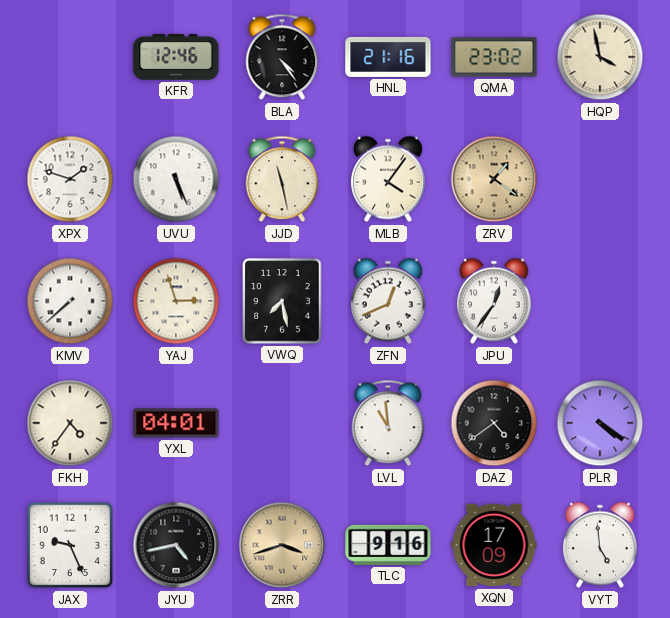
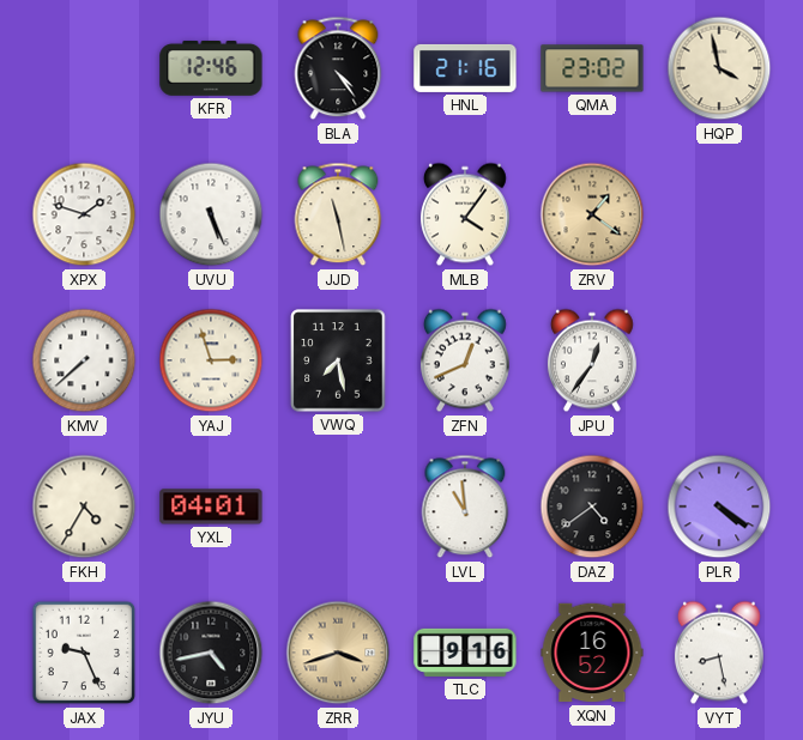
FKH: 4:36 -> 4:35
XQN: 17:09 -> 16:52
VYT: 4:59 -> 8:28
